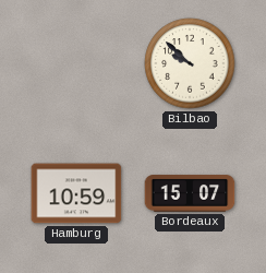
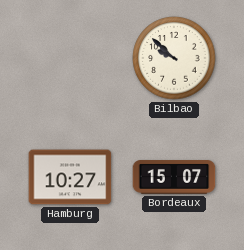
Hamburg: 10:59 -> 10:27
